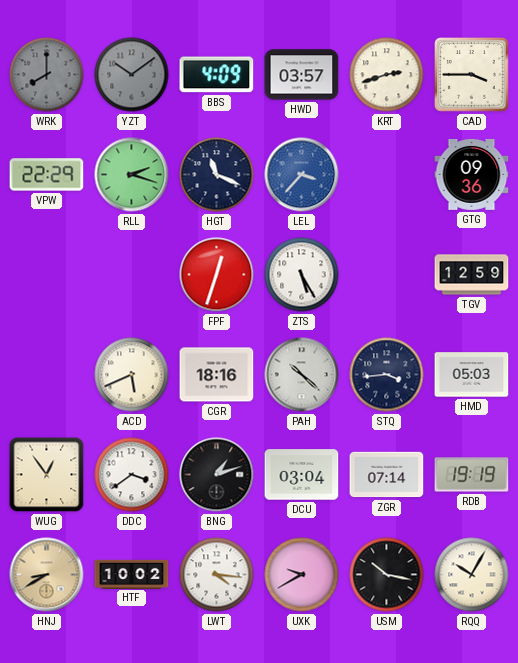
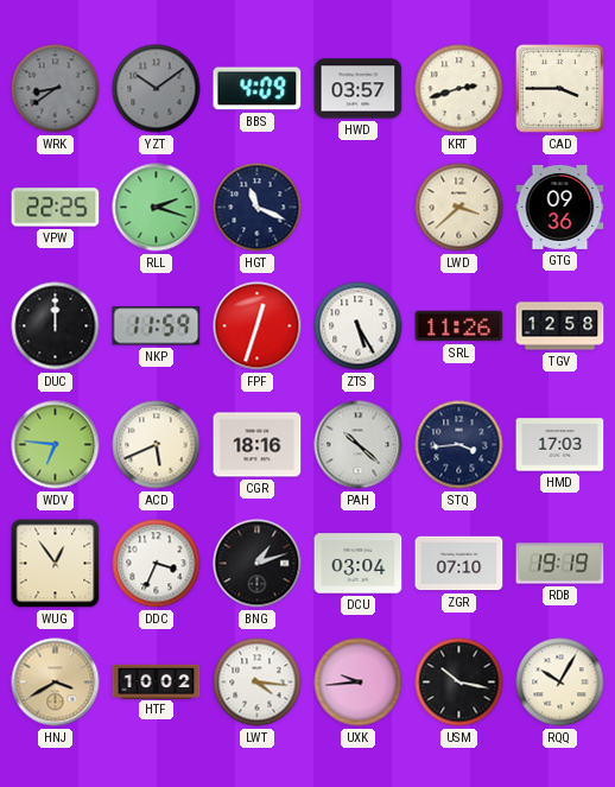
WRK: 8:00 -> 8:39
VPW: 22:29 -> 22:25
LEL: 3:37 -> none
LWD: none -> 3:38
DUC: none -> 12:00
NKP: none -> 11:59
SRL: none -> 11:26
TGV: 12:59 -> 12:58
WDV: none -> 6:46
HMD: 05:03 -> 17:03
DDC: 3:39 -> 3:34
ZGR: 07:14 -> 07:10
HNJ: 8:40 -> 3:40
UXK: 9:40 -> 9:44
